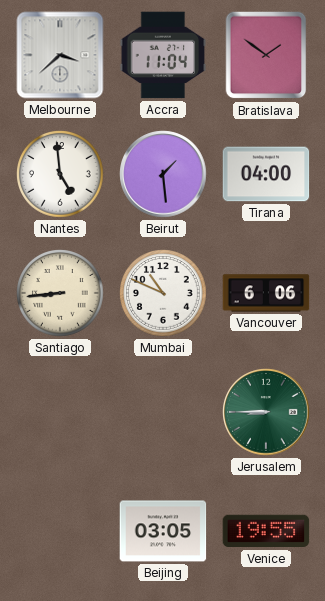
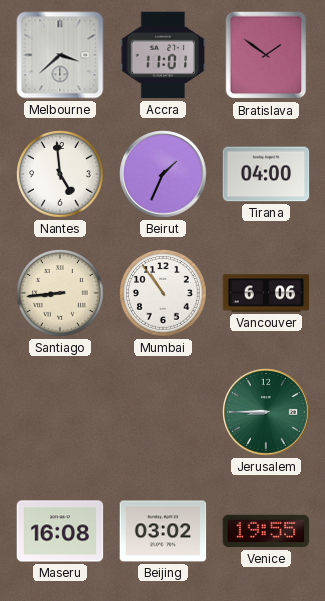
Accra: 11:04 -> 11:01
Beirut: 1:29 -> 1:34
Mumbai: 10:49 -> 10:54
Maseru: none -> 16:08
Beijing: 03:05 -> 03:02
